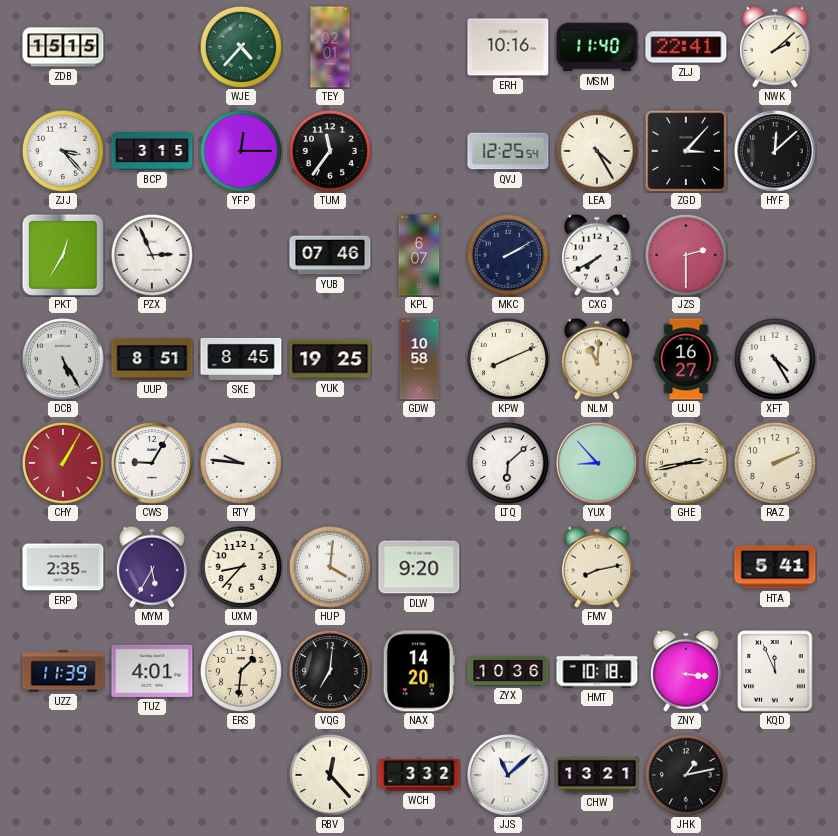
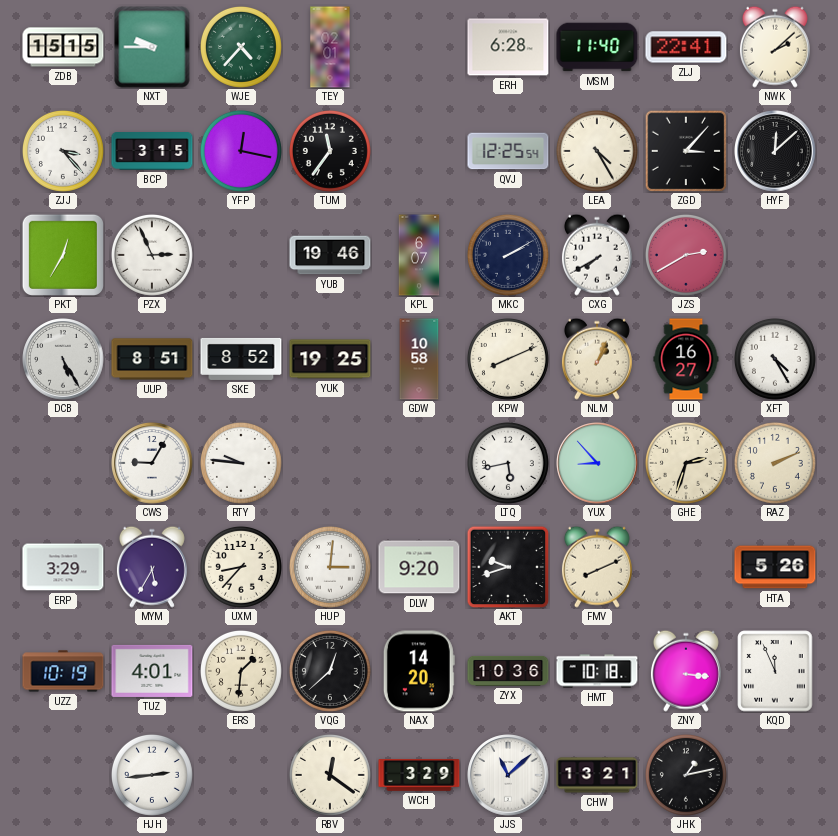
NXT: none -> 9:45
ERH: 10:16 -> 6:28
YFP: 12:15 -> 12:17
YUB: 07:46 -> 19:46
JZS: 2:30 -> 2:40
SKE: 8:45 -> 8:52
NLM: 11:01 -> 1:04
CHY: 1:05 -> none
LTQ: 6:08 -> 5:43
GHE: 2:43 -> 2:33
ERP: 2:35 -> 3:29
HUP: 4:01 -> 3:01
AKT: none -> 9:42
FMV: 8:13 -> 8:11
HTA: 5:41 -> 5:26
UZZ: 11:39 -> 10:19
VQG: 7:01 -> 12:38
HJH: none -> 2:44
RBV: 12:23 -> 12:21
WCH: 3:32 -> 3:29
